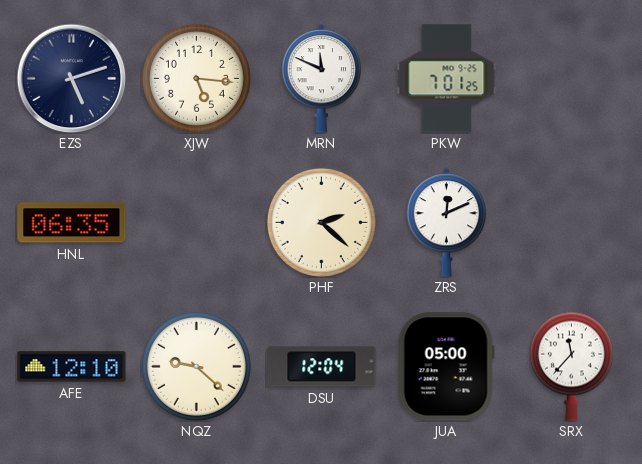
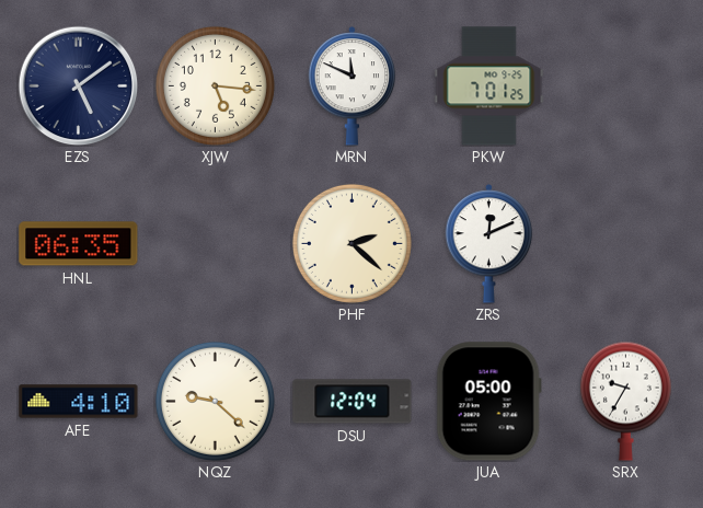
EZS: 5:12 -> 5:09
AFE: 12:10 -> 4:10
SRX: 11:37 -> 9:35
